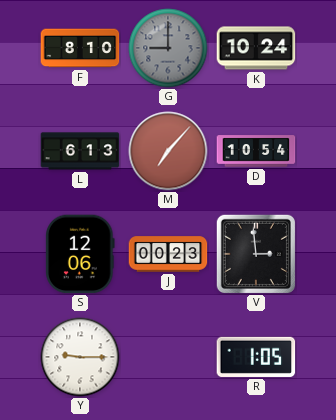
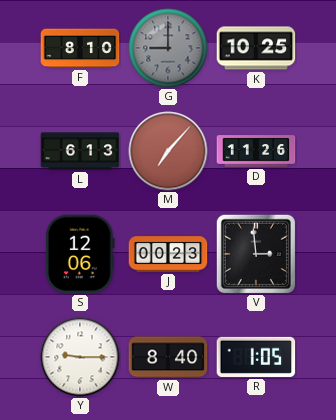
K: 10:24 -> 10:25
D: 10:54 -> 11:26
W: none -> 8:40
